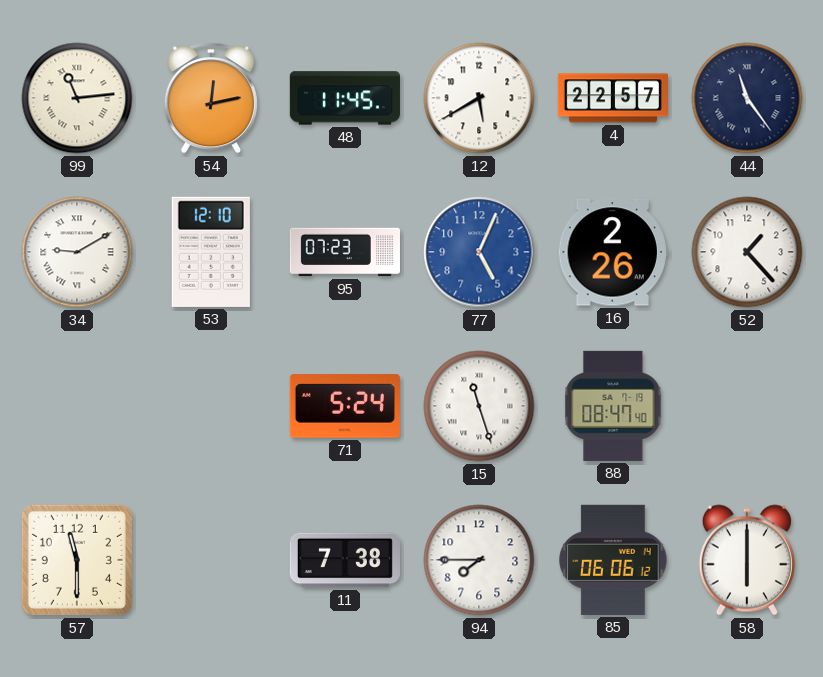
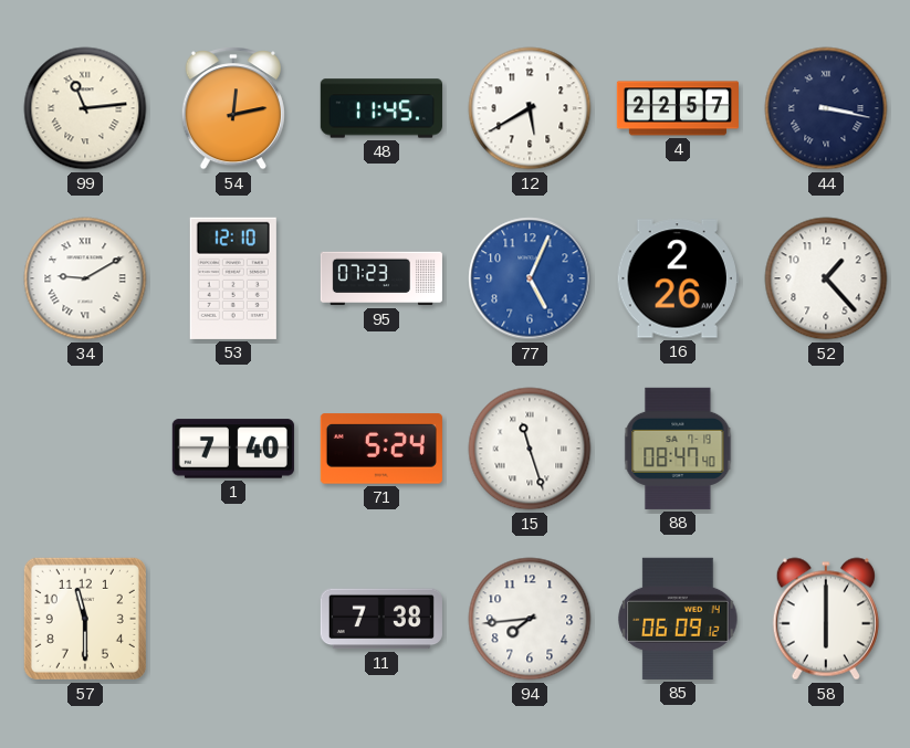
44: 11:24 -> 3:17
1: none -> 7:40
94: 7:45 -> 7:44
85: 06:06 -> 06:09
